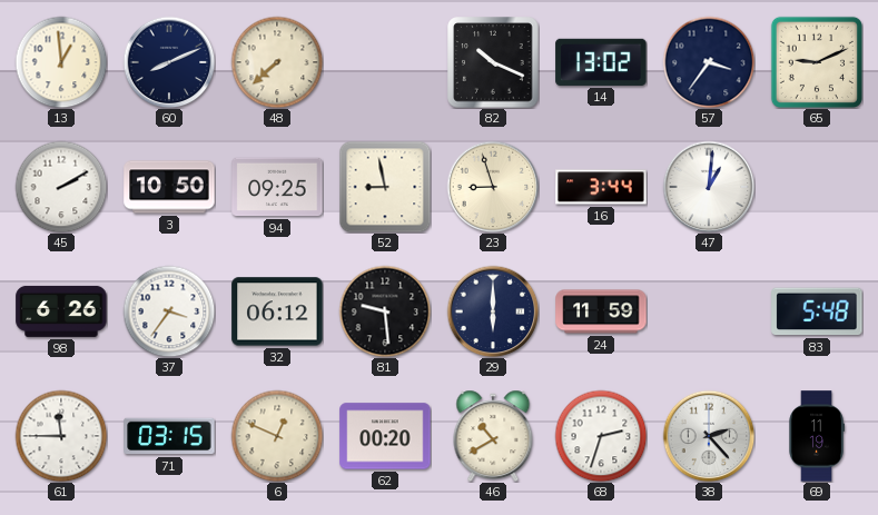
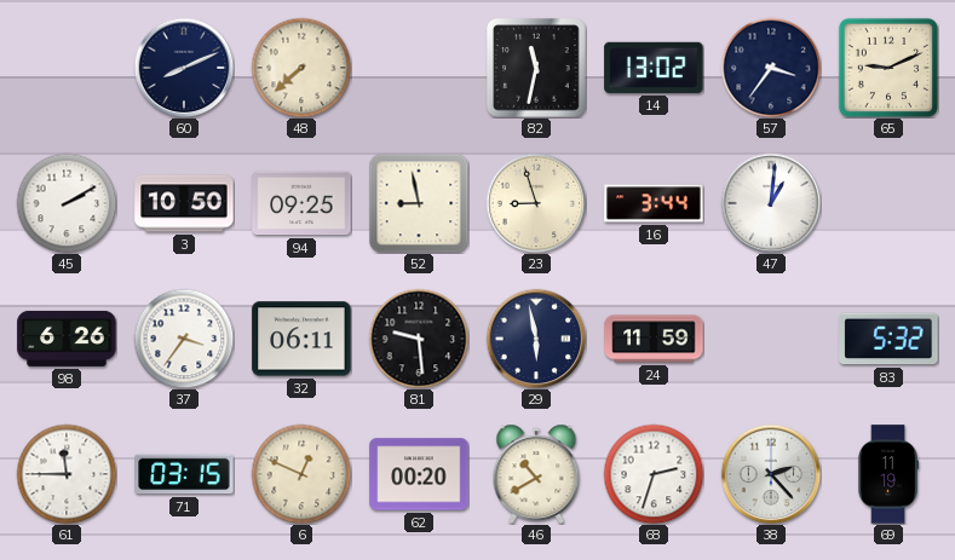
13: 12:59 -> none
82: 10:19 -> 11:32
32: 06:12 -> 06:11
29: 6:00 -> 5:58
83: 5:48 -> 5:32
